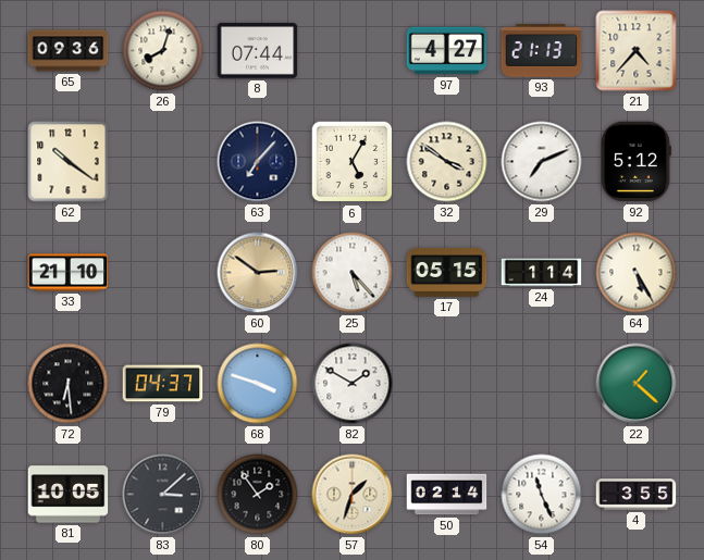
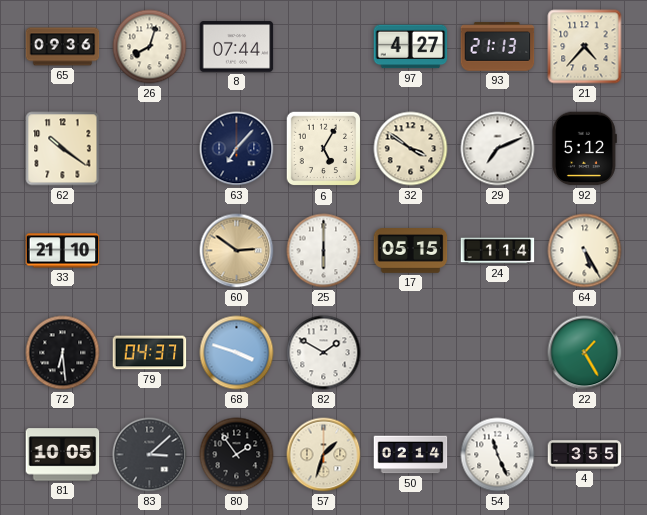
25: 5:23 -> 6:00
22: 1:22 -> 1:25
